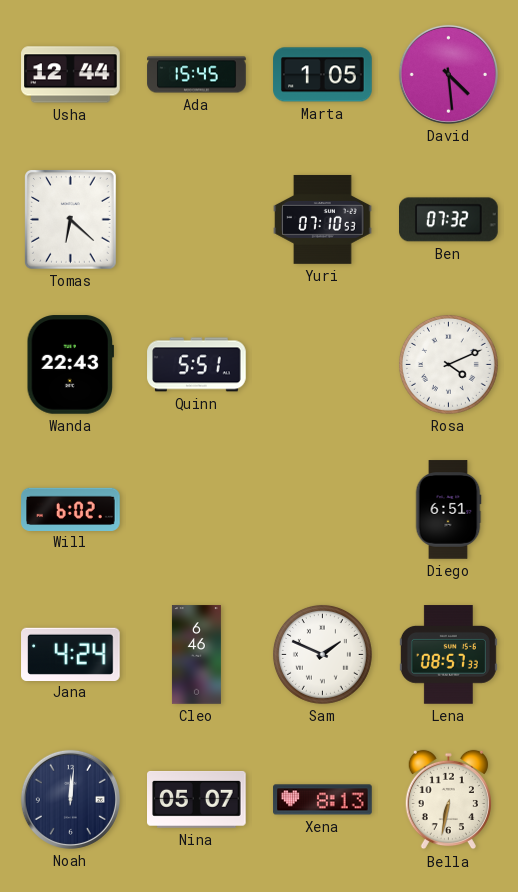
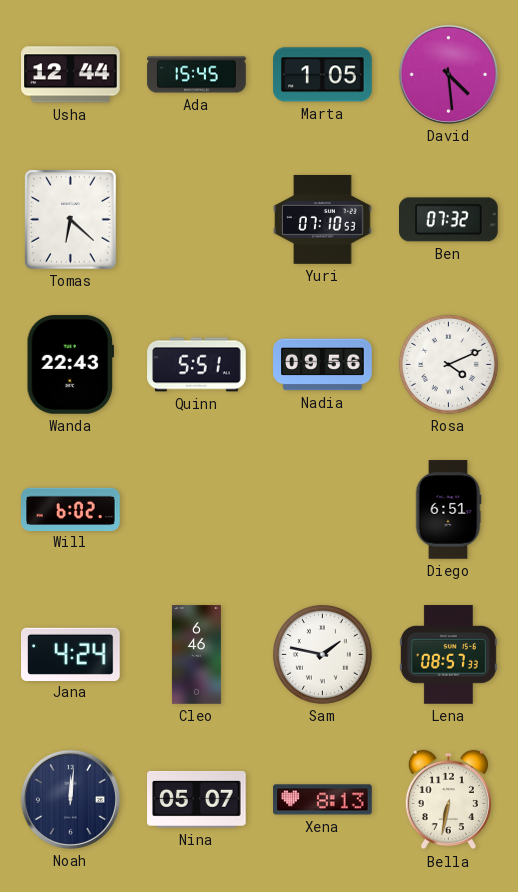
Nadia: none -> 09:56
Sam: 1:49 -> 1:47
